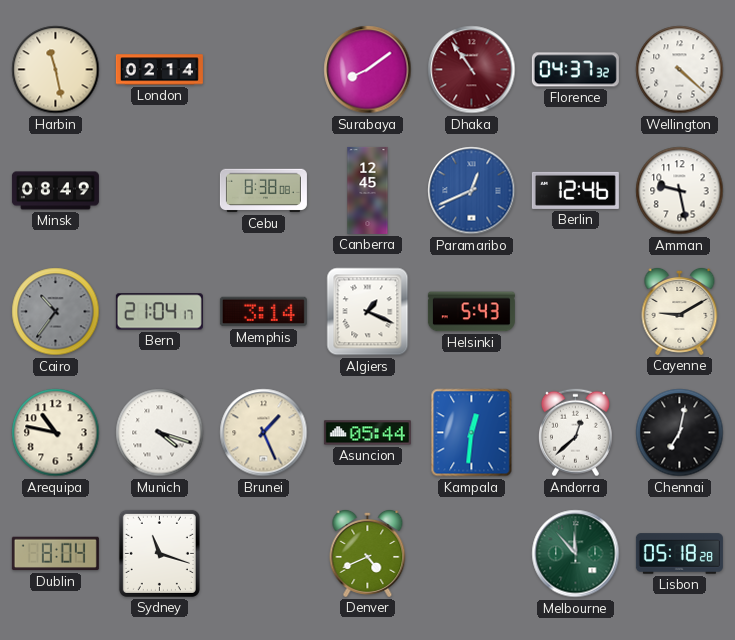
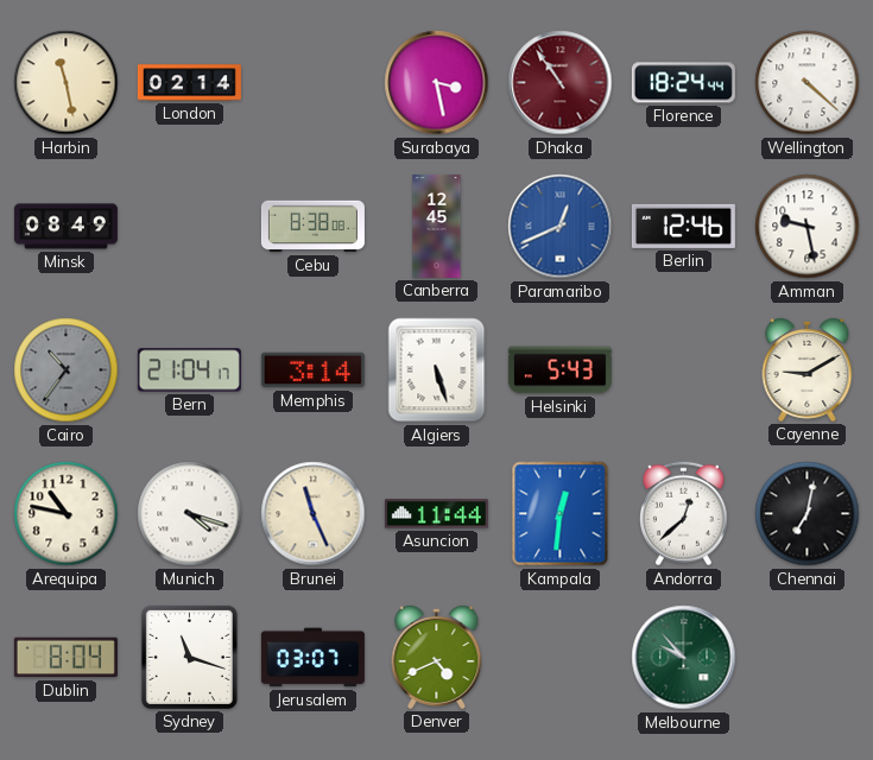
Surabaya: 8:09 -> 3:28
Florence: 04:37 -> 18:24
Algiers: 1:19 -> 5:27
Brunei: 1:26 -> 11:26
Asuncion: 05:44 -> 11:44
Jerusalem: none -> 03:07
Melbourne: 11:53 -> 9:53
Lisbon: 05:18 -> none
